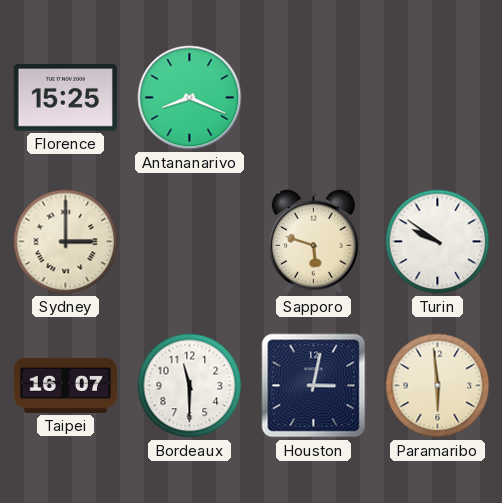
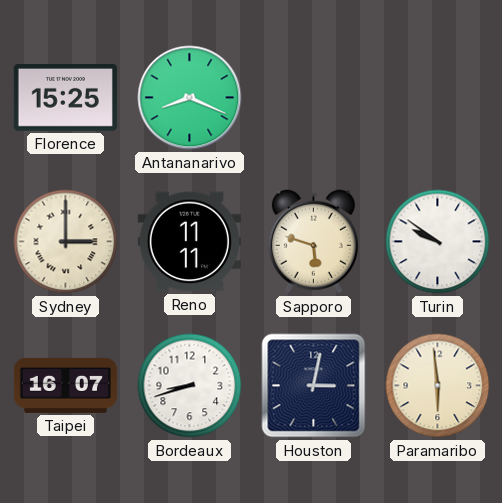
Reno: none -> 11:11
Bordeaux: 11:30 -> 8:42
